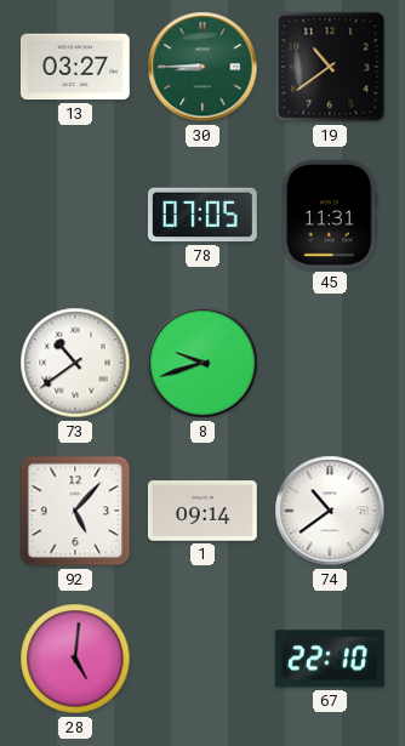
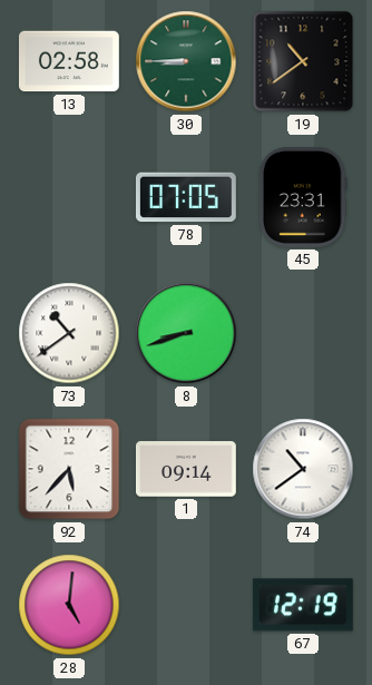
13: 03:27 -> 02:58
45: 11:31 -> 23:31
8: 9:42 -> 8:42
92: 5:07 -> 5:37
67: 22:10 -> 12:19
